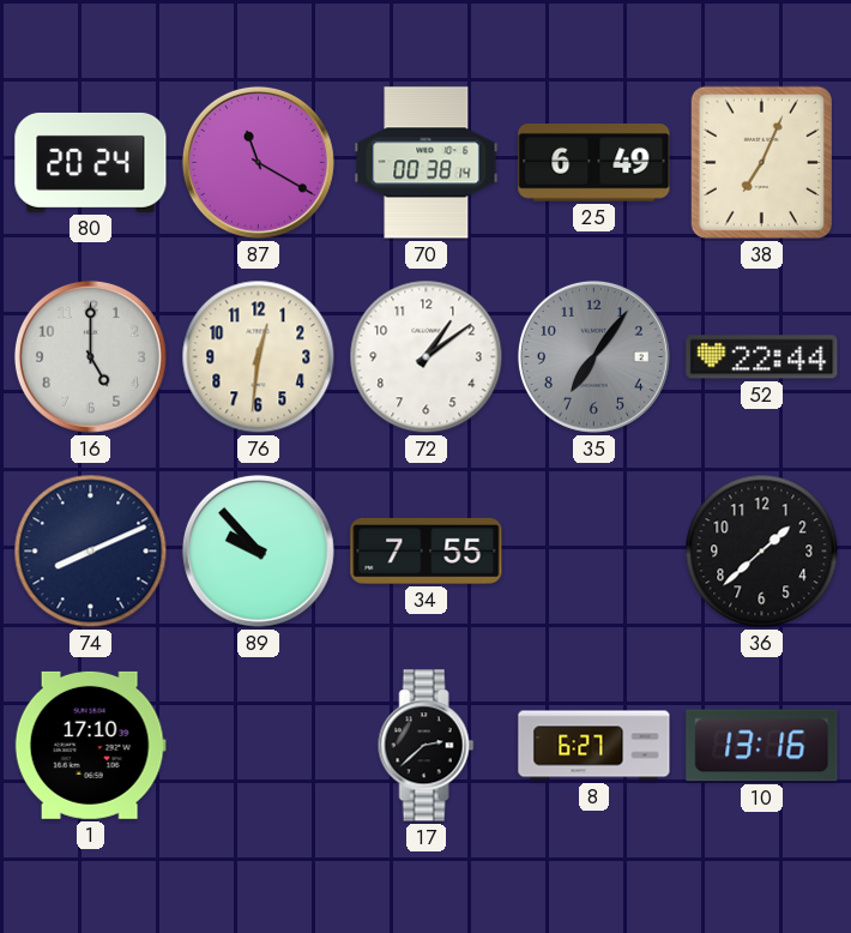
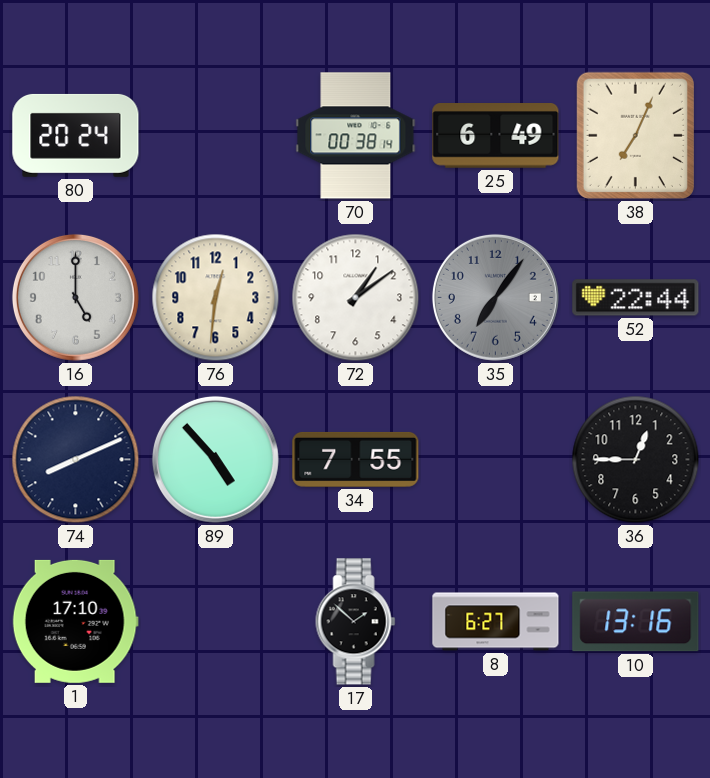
87: 11:20 -> none
89: 9:53 -> 4:53
36: 1:38 -> 12:45
17: 2:38 -> 1:52
